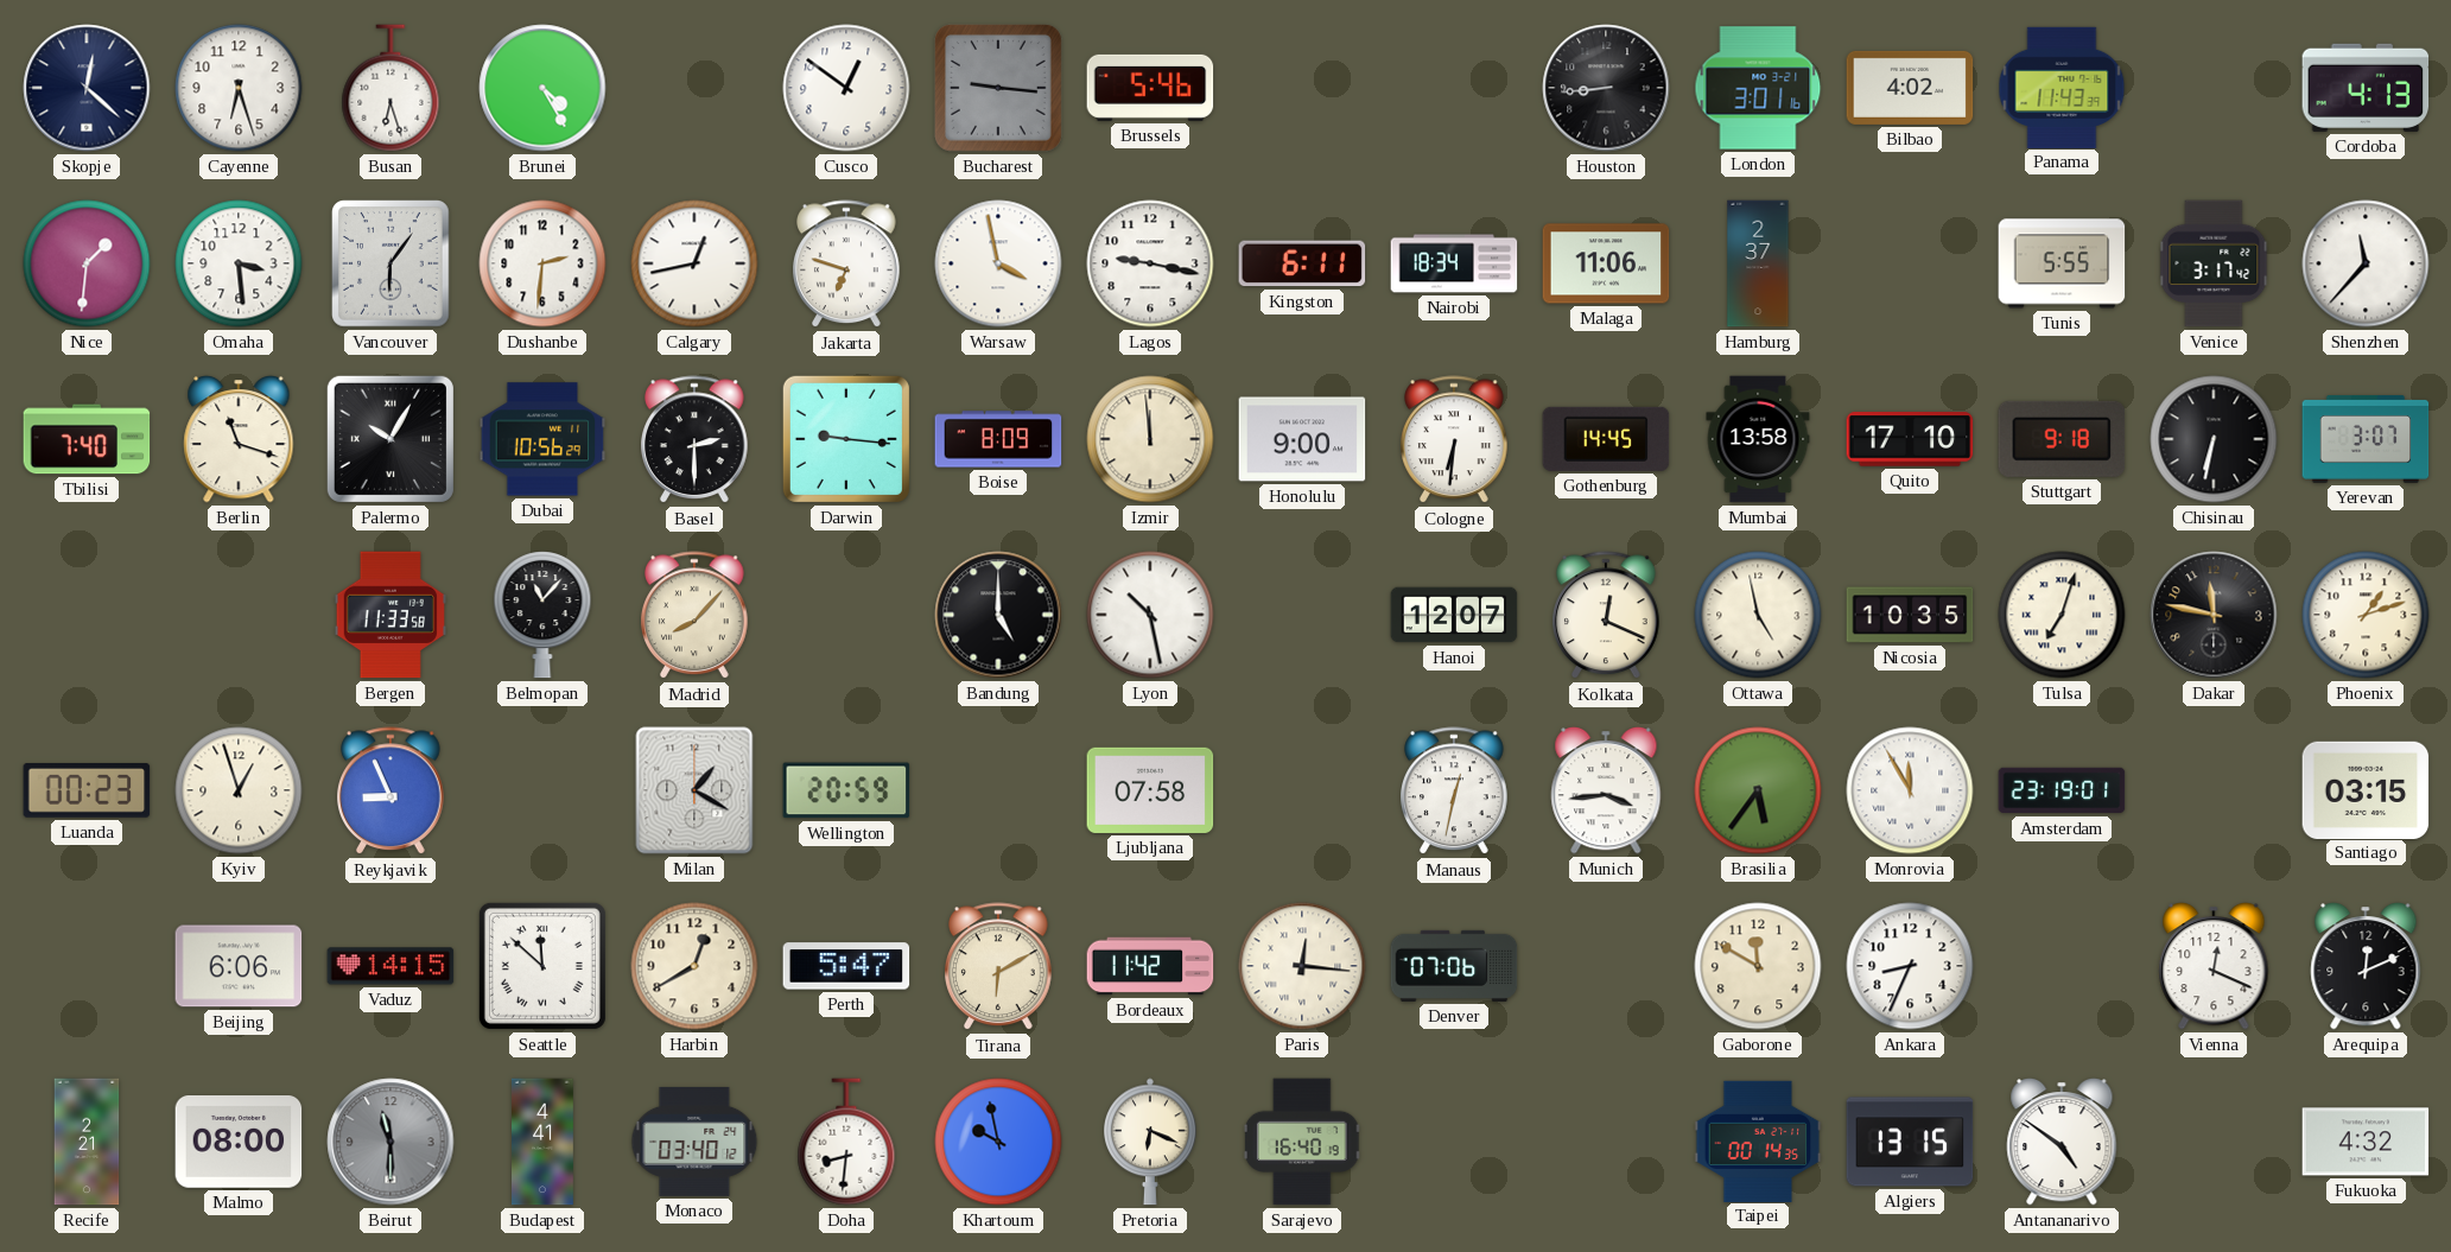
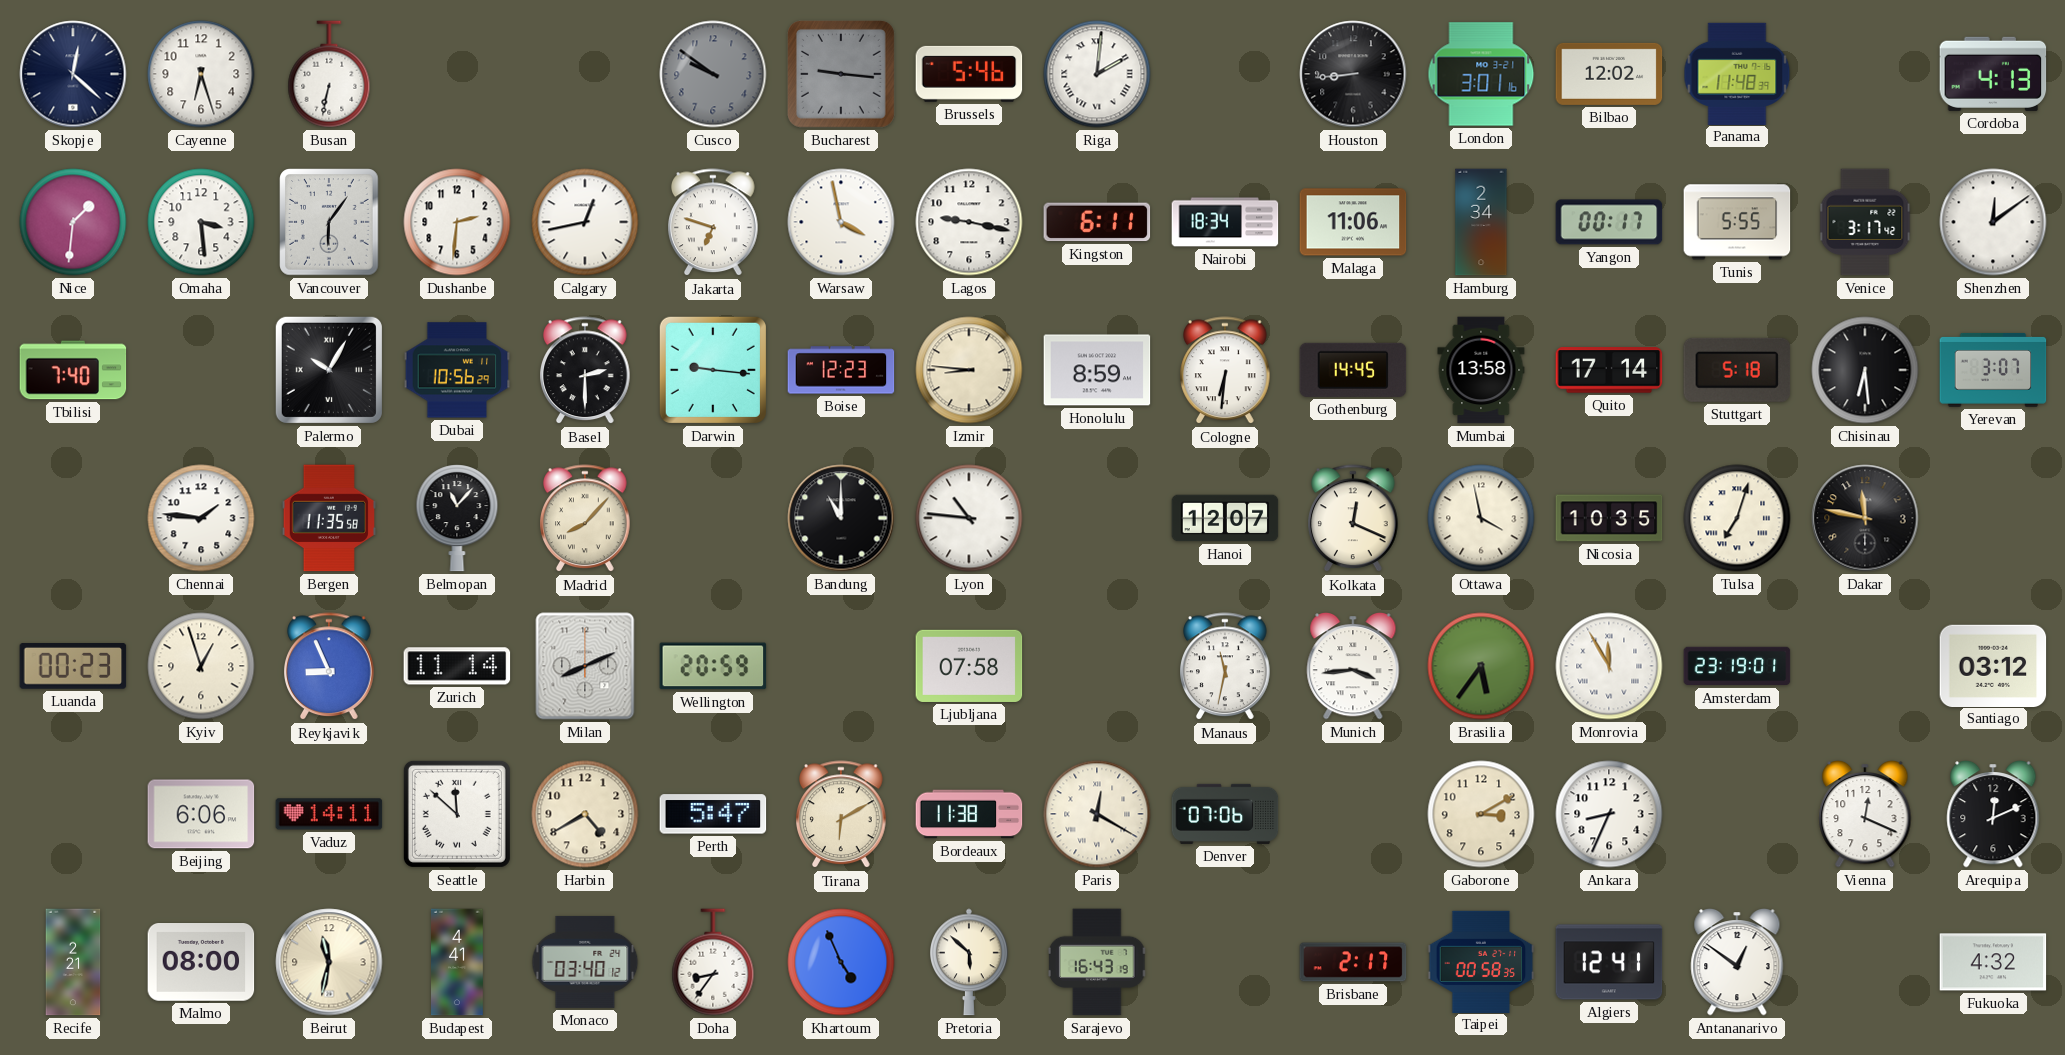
Busan: 6:27 -> 6:32
Brunei: 4:25 -> none
Cusco: 12:51 -> 9:51
Cusco dial: white -> grey
Riga: none -> 2:01
Bilbao: 4:02 -> 12:02
Panama: 11:43 -> 11:48
Hamburg: 2:37 -> 2:34
Yangon: none -> 00:17
Shenzhen: 11:37 -> 12:09
Berlin: 11:18 -> none
Boise: 8:09 -> 12:23
Izmir: 11:59 -> 8:46
Honolulu: 9:00 -> 8:59
Quito: 17:10 -> 17:14
Stuttgart: 9:18 -> 5:18
Chisinau: 6:32 -> 6:29
Chennai: none -> 1:46
Bergen: 11:33 -> 11:35
Bandung: 5:00 -> 11:00
Lyon: 10:28 -> 10:46
Ottawa: 4:58 -> 3:58
Phoenix: 1:12 -> none
Zurich: none -> 11:14
Milan: 1:20 -> 8:11
Manaus: 12:32 -> 11:32
Santiago: 03:15 -> 03:12
Vaduz: 14:15 -> 14:11
Harbin: 12:40 -> 4:40
Bordeaux: 11:42 -> 11:38
Paris: 12:16 -> 12:20
Gaborone: 11:50 -> 3:10
Beirut: 11:30 -> 11:32
Beirut dial: grey -> cream
Doha: 8:31 -> 8:36
Khartoum: 9:58 -> 4:56
Pretoria: 6:19 -> 5:52
Sarajevo: 16:40 -> 16:43
Brisbane: none -> 2:17
Taipei: 00:14 -> 00:58
Algiers: 13:15 -> 12:41
Antananarivo: 4:51 -> 12:51
